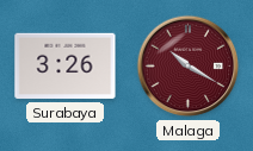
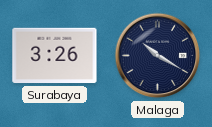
Malaga dial: burgundy -> navy
